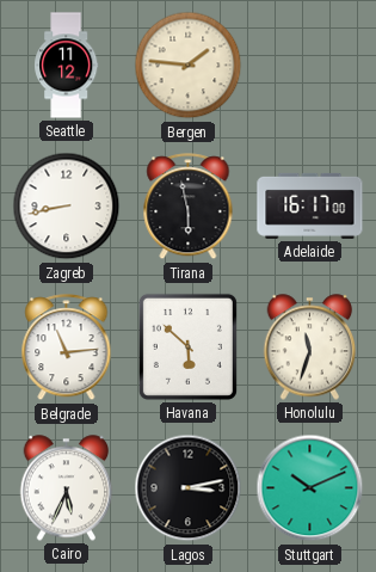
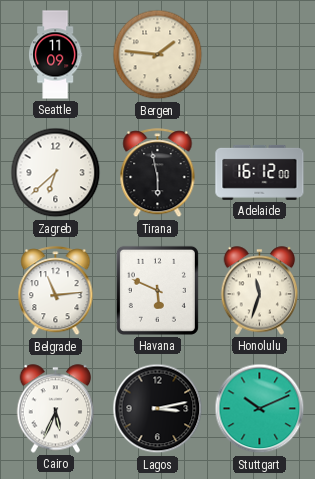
Seattle: 11:12 -> 11:09
Zagreb: 8:43 -> 6:38
Adelaide: 16:17 -> 16:12
Havana: 5:52 -> 5:49
